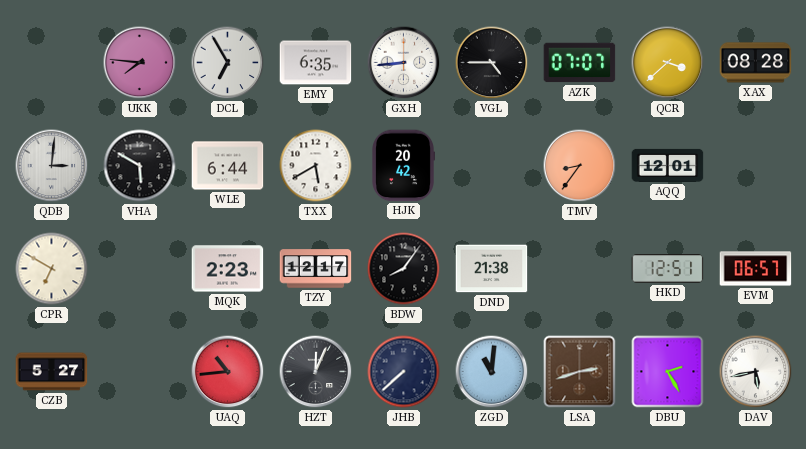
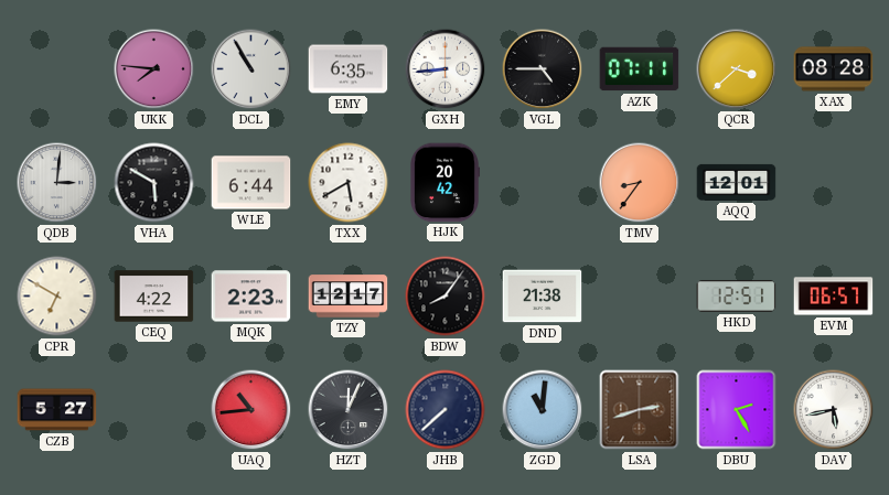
DCL: 6:55 -> 10:55
AZK: 07:07 -> 07:11
CEQ: none -> 4:22
